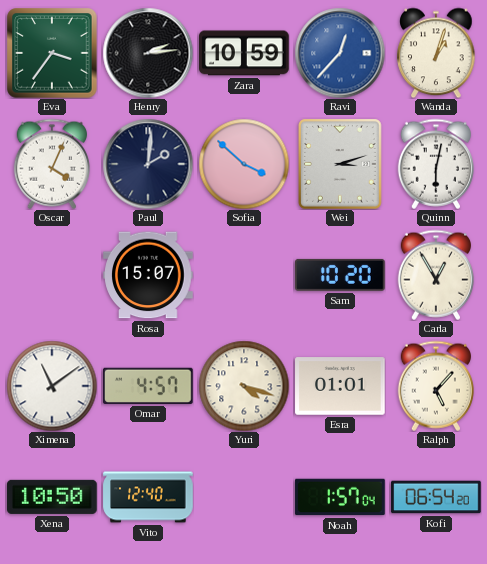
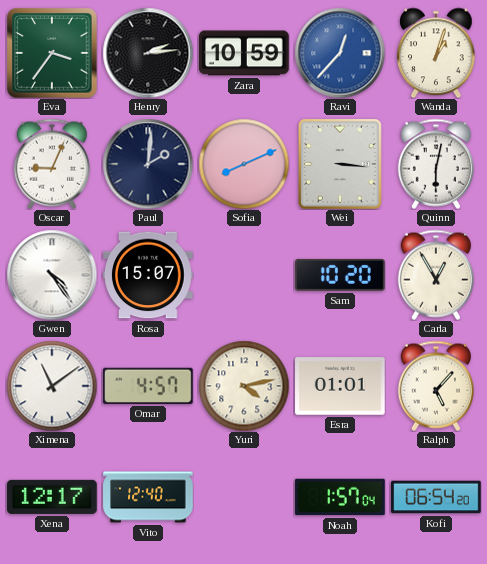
Oscar: 4:04 -> 9:04
Sofia: 3:52 -> 8:11
Wei: 3:12 -> 3:16
Gwen: none -> 4:24
Yuri: 4:18 -> 4:13
Xena: 10:50 -> 12:17
